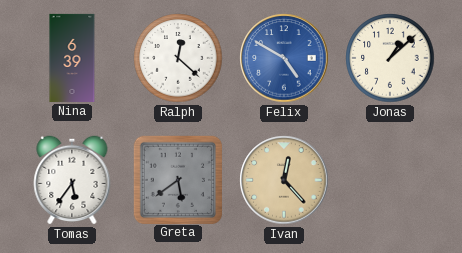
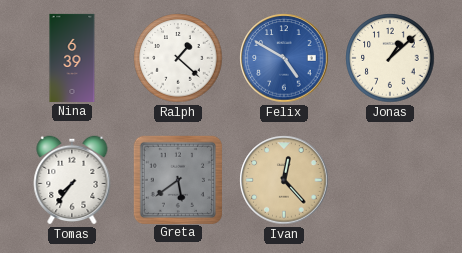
Ralph: 12:22 -> 1:22
Tomas: 5:36 -> 7:36
